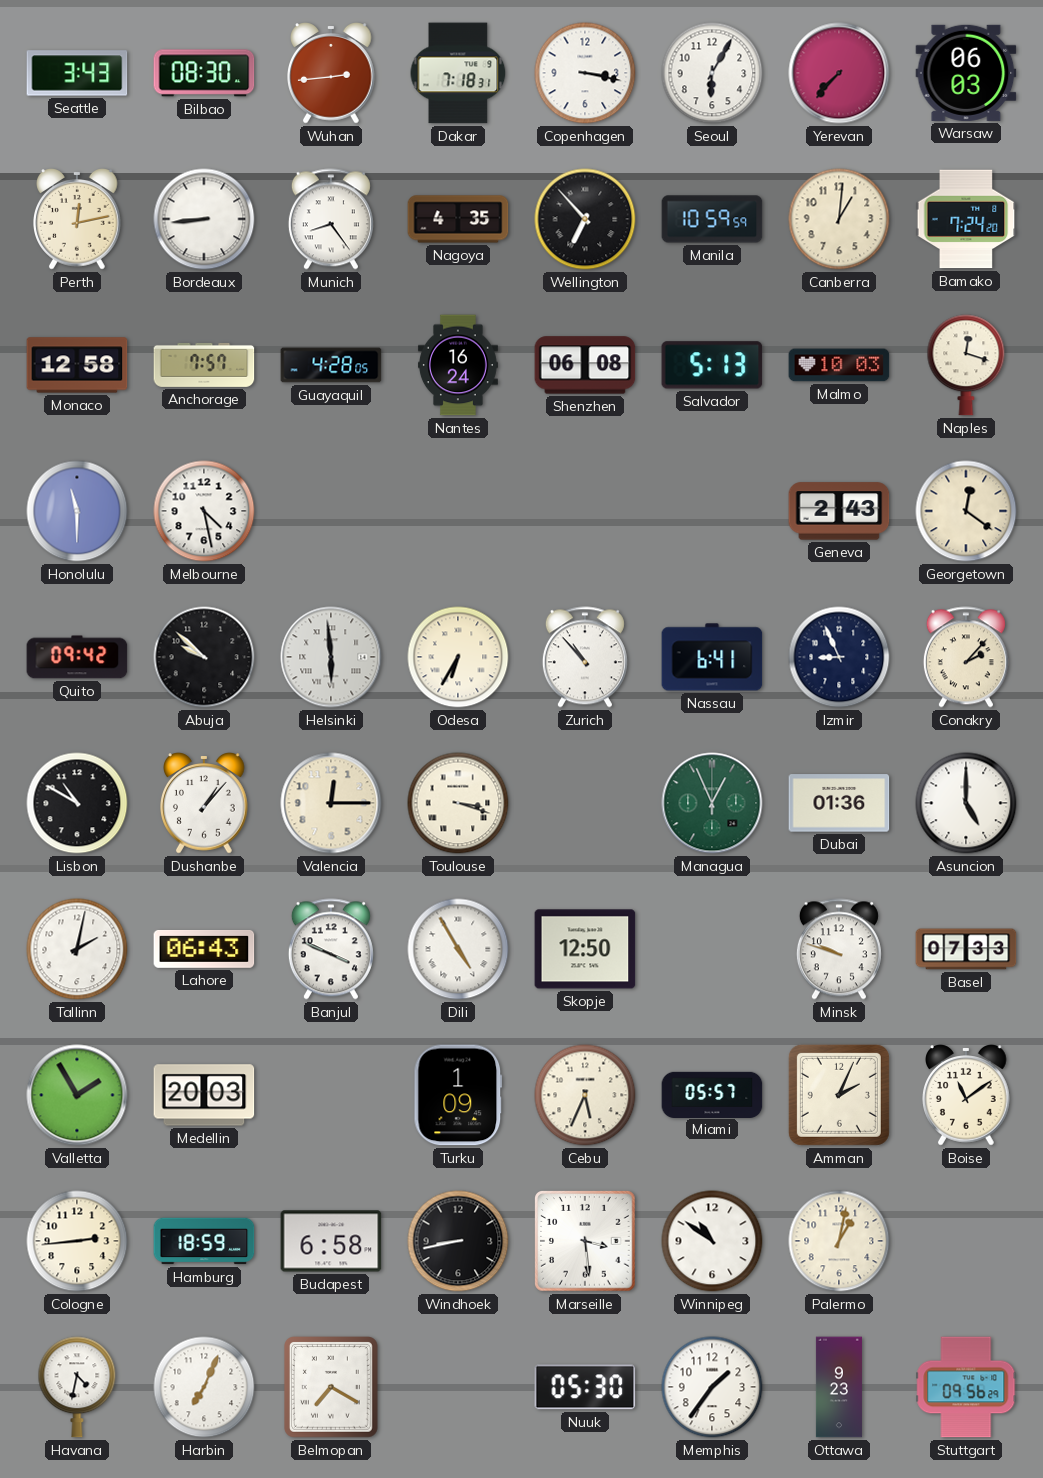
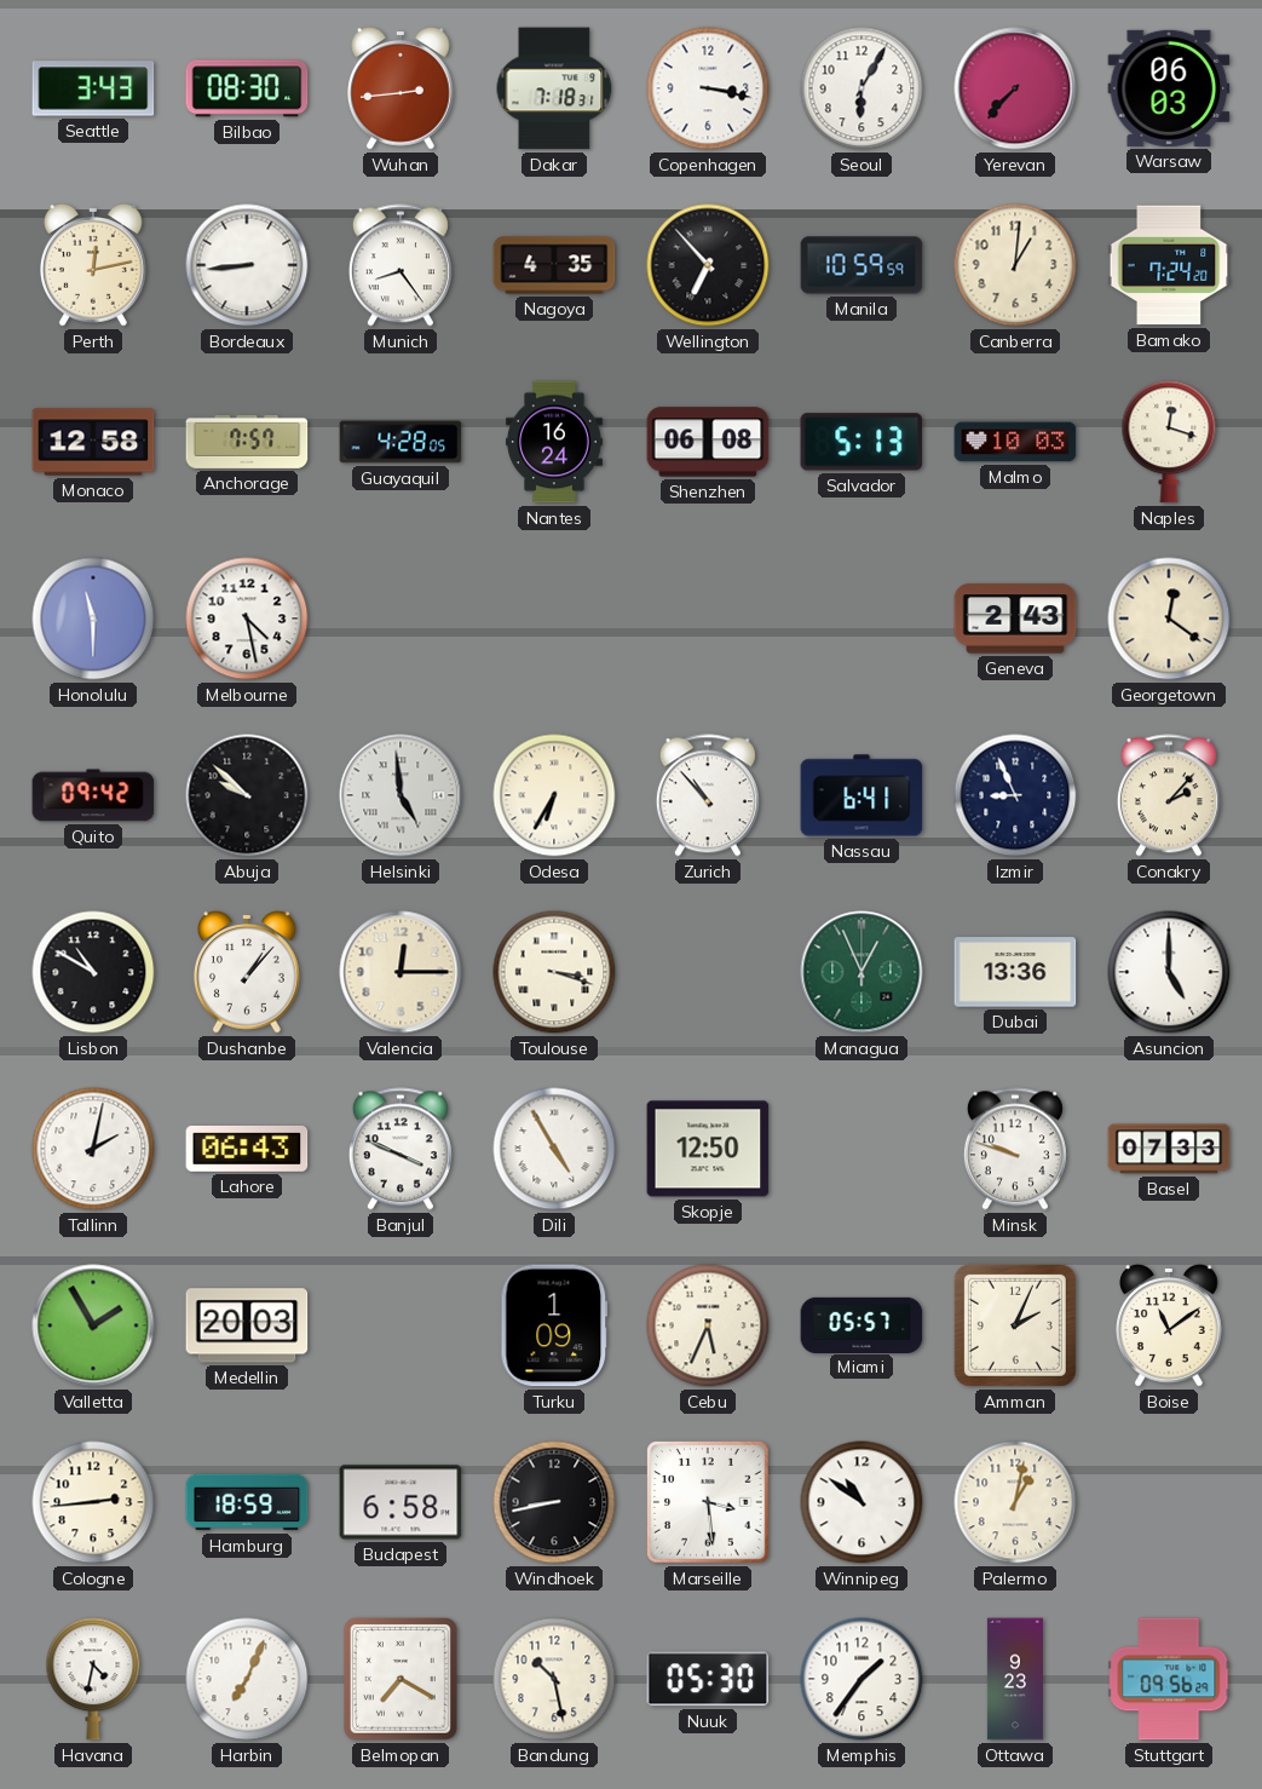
Helsinki: 5:59 -> 4:59
Dubai: 01:36 -> 13:36
Bandung: none -> 10:28
